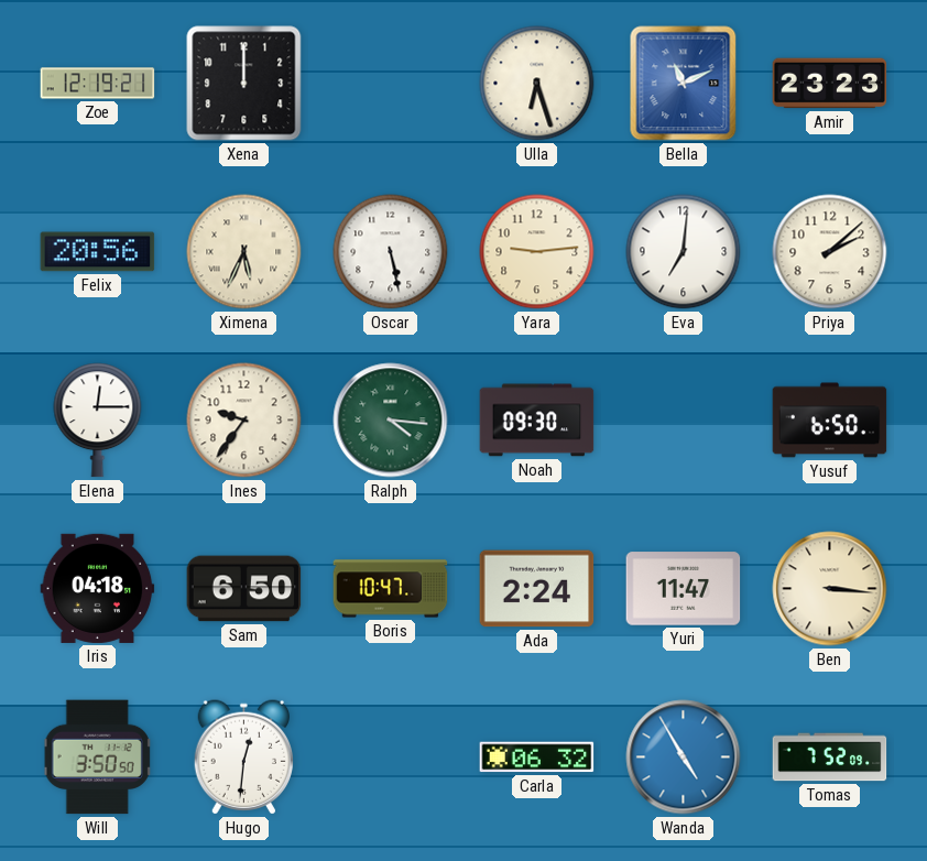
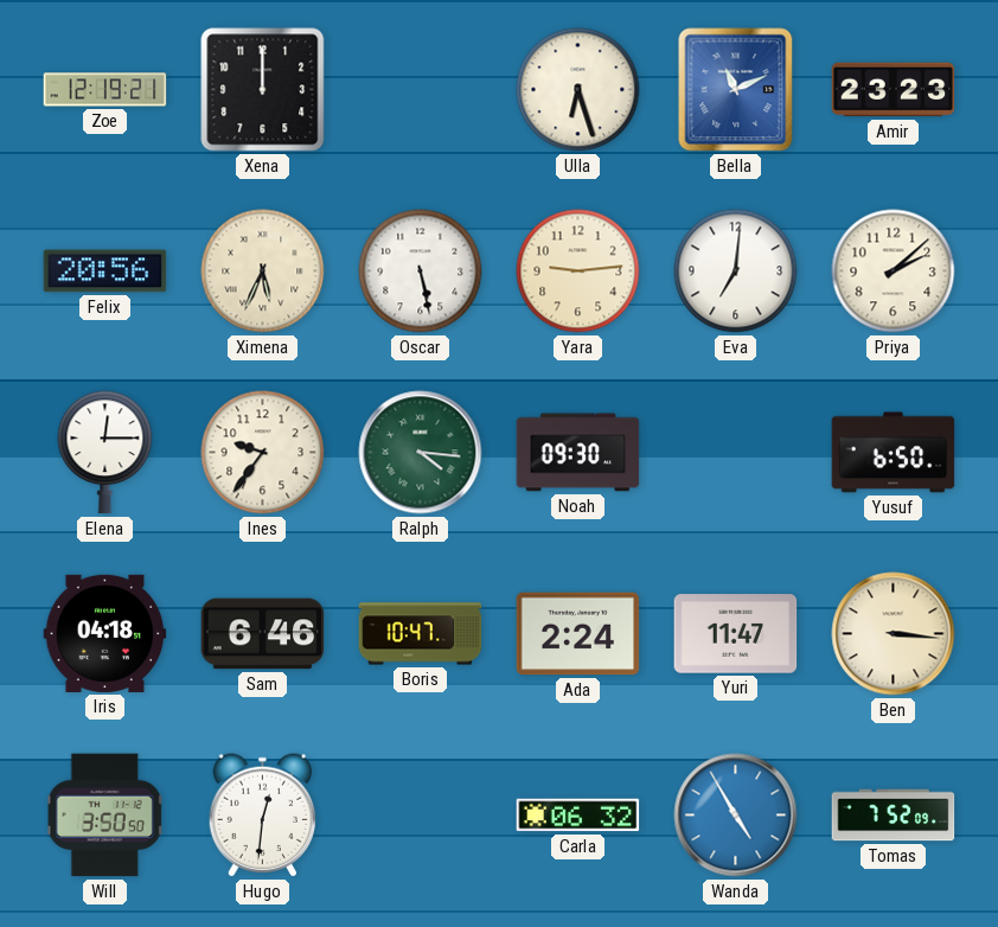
Sam: 6:50 -> 6:46
